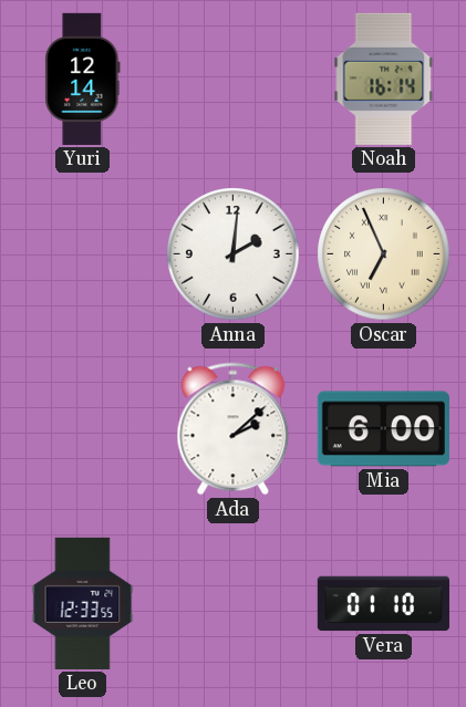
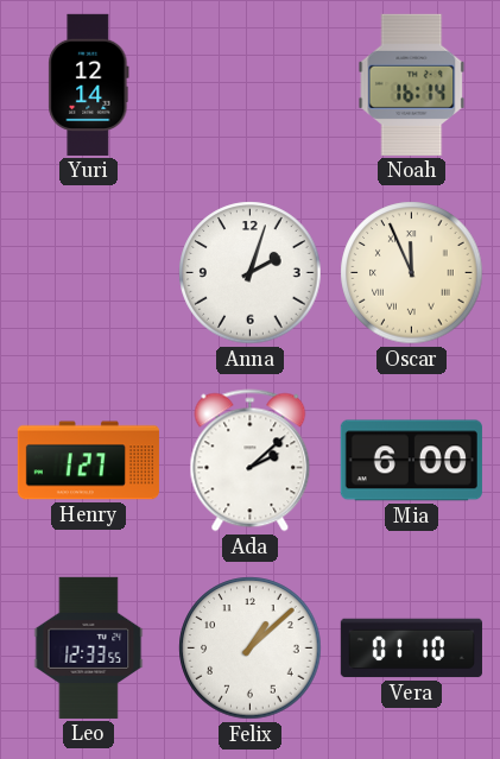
Anna: 2:01 -> 2:03
Oscar: 6:56 -> 11:56
Henry: none -> 1:27
Felix: none -> 1:08
